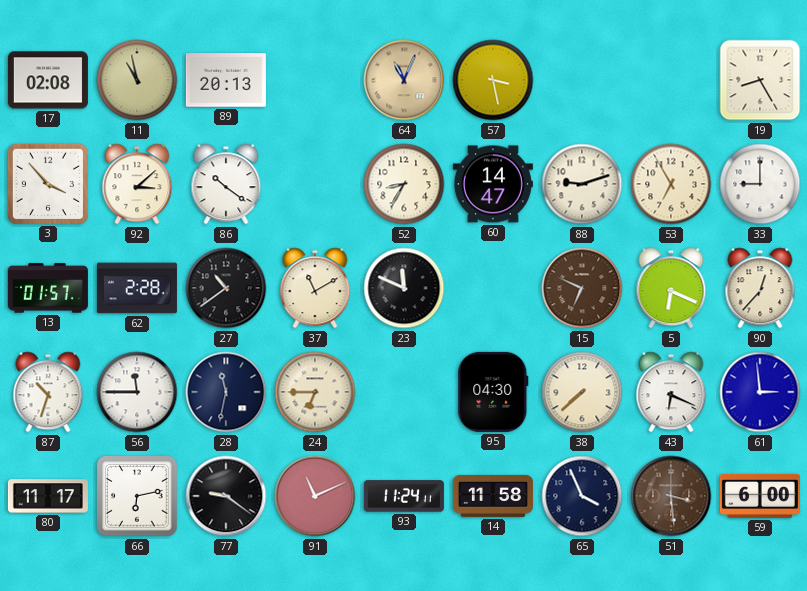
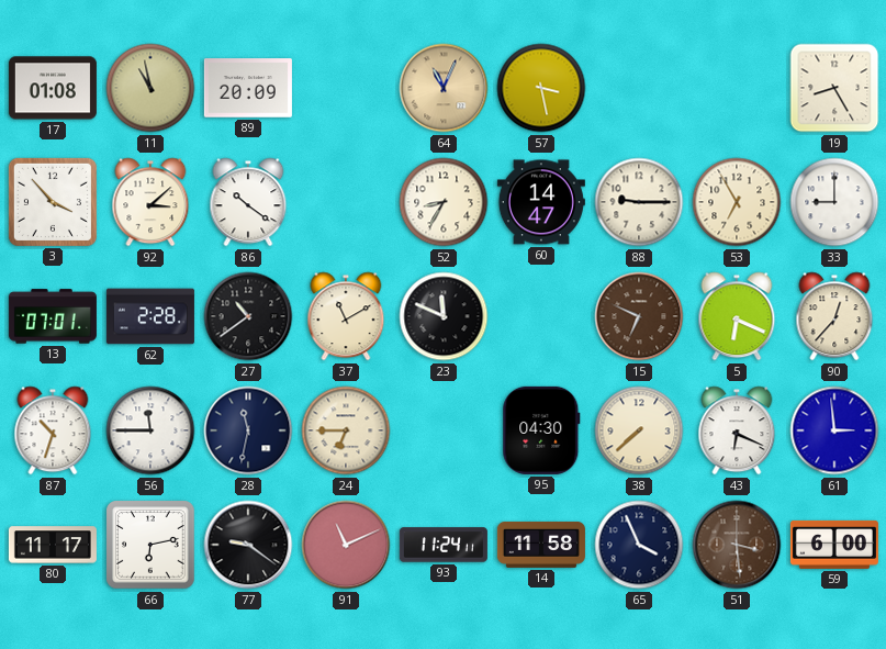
17: 02:08 -> 01:08
89: 20:13 -> 20:09
88: 9:12 -> 9:15
13: 01:57 -> 07:01
